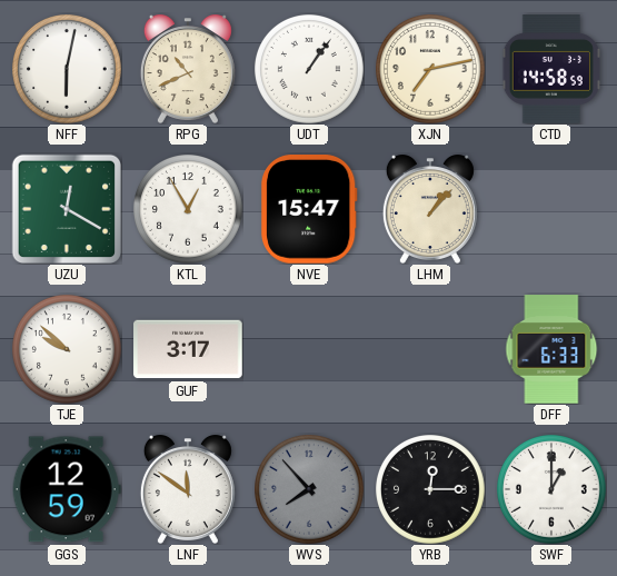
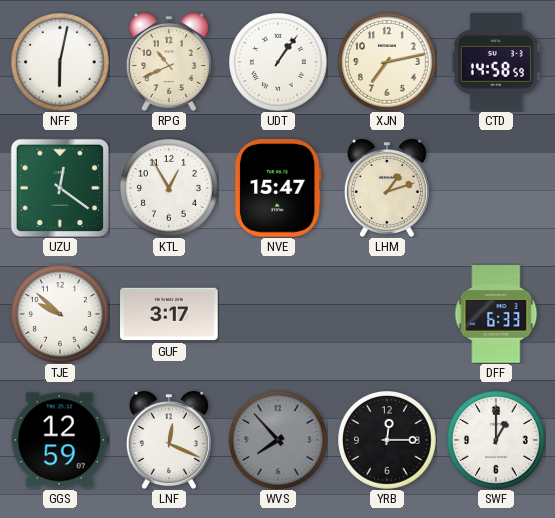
UZU: 12:20 -> 12:21
LHM: 1:07 -> 1:12
LNF: 11:51 -> 12:19
